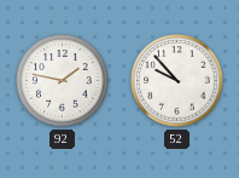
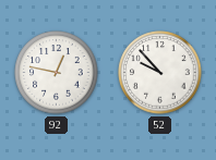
92: 1:47 -> 12:47
